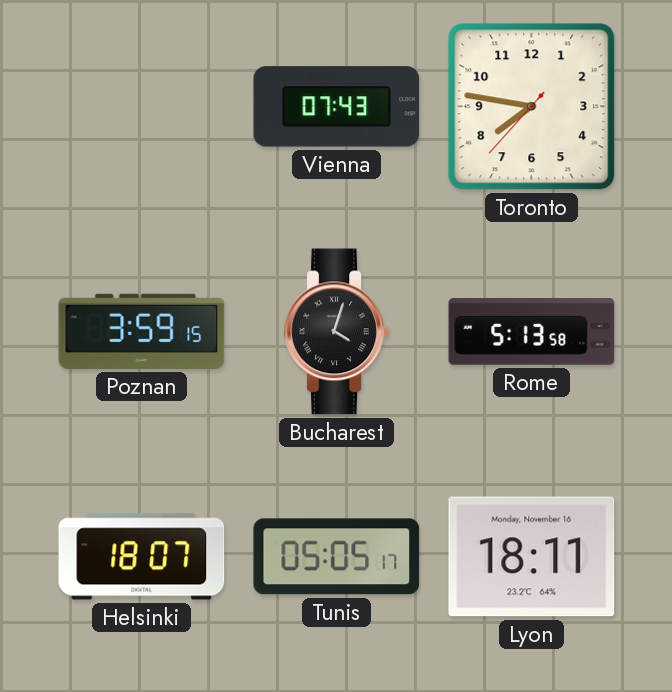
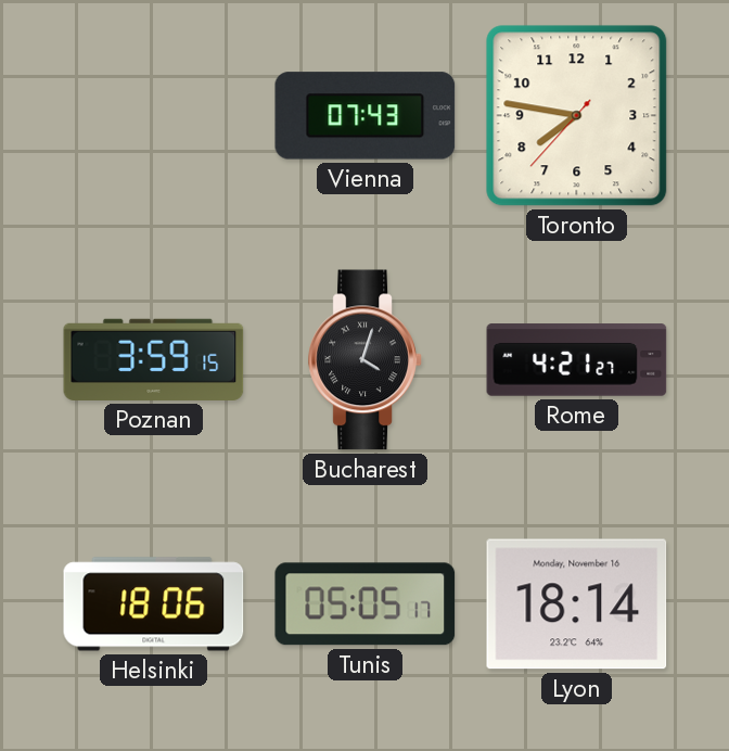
Rome: 5:13 -> 4:21
Helsinki: 18:07 -> 18:06
Lyon: 18:11 -> 18:14
